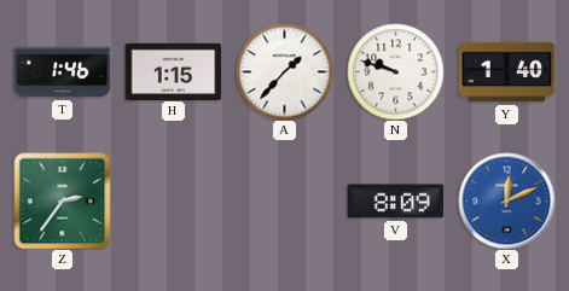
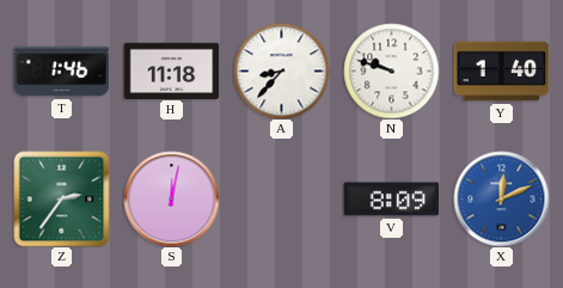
H: 1:15 -> 11:18
A: 1:37 -> 8:37
S: none -> 12:02
